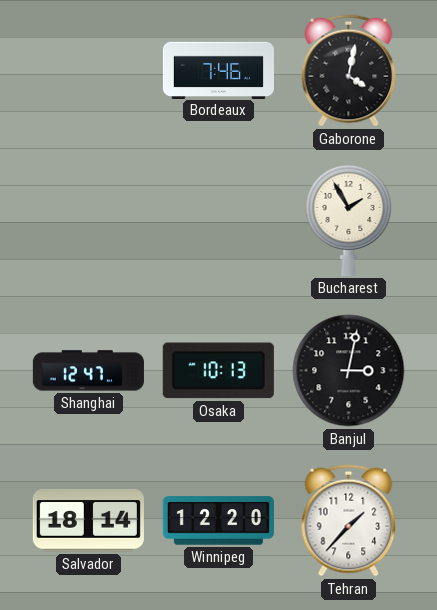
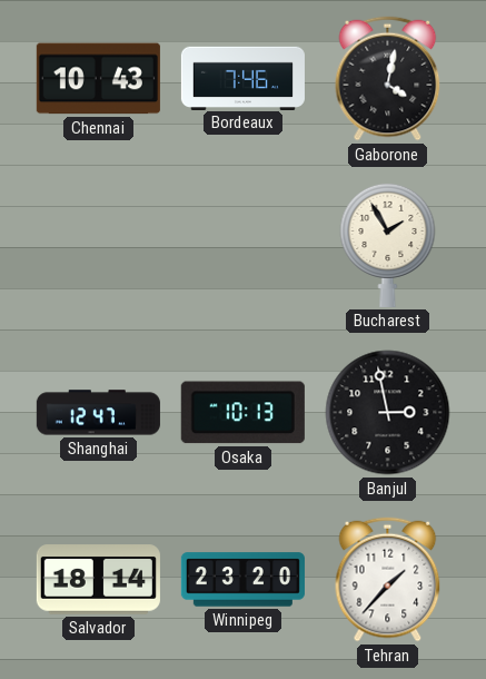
Chennai: none -> 10:43
Banjul: 3:02 -> 2:58
Winnipeg: 12:20 -> 23:20
